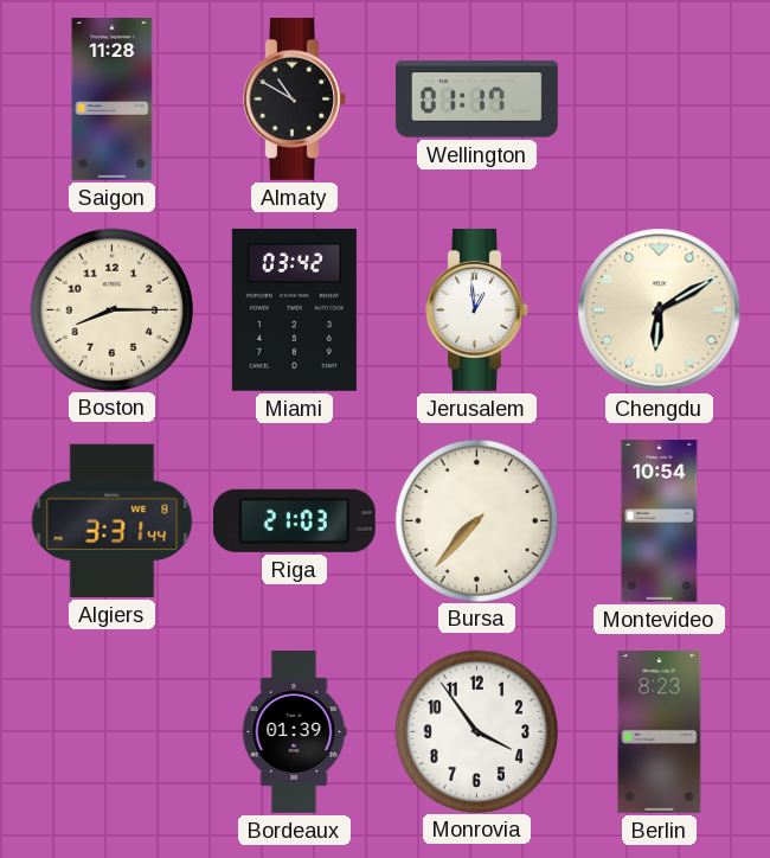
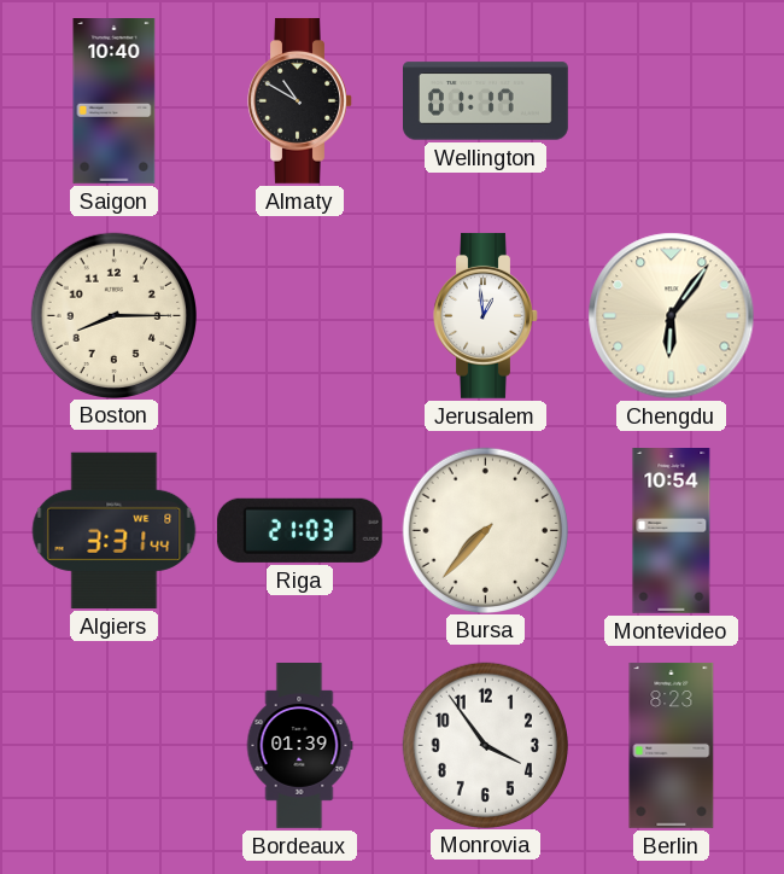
Saigon: 11:28 -> 10:40
Miami: 03:42 -> none
Chengdu: 6:10 -> 6:06
